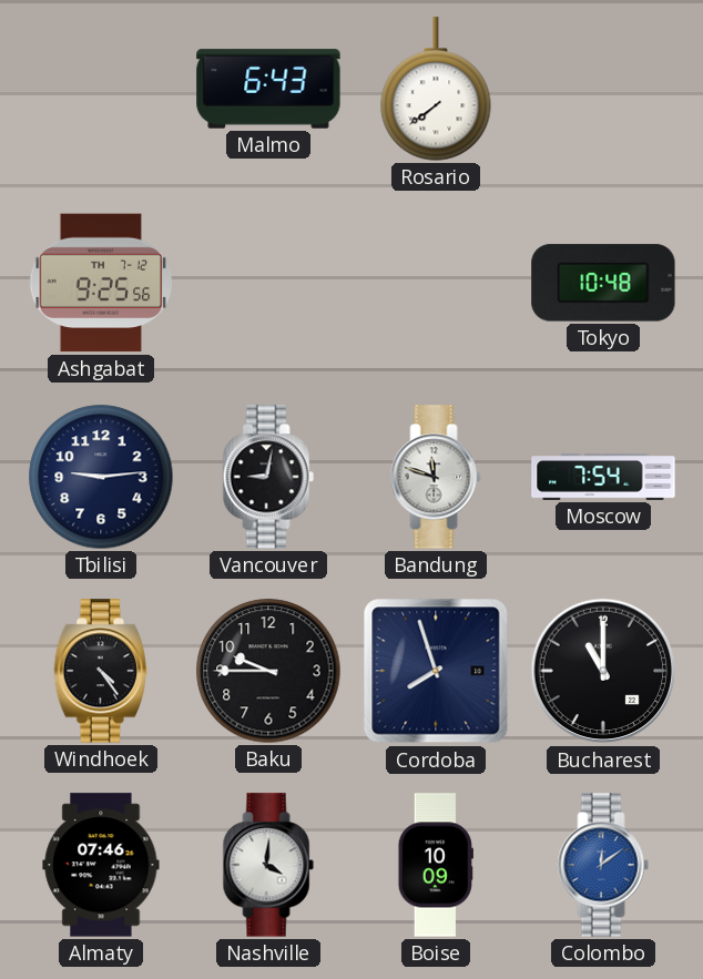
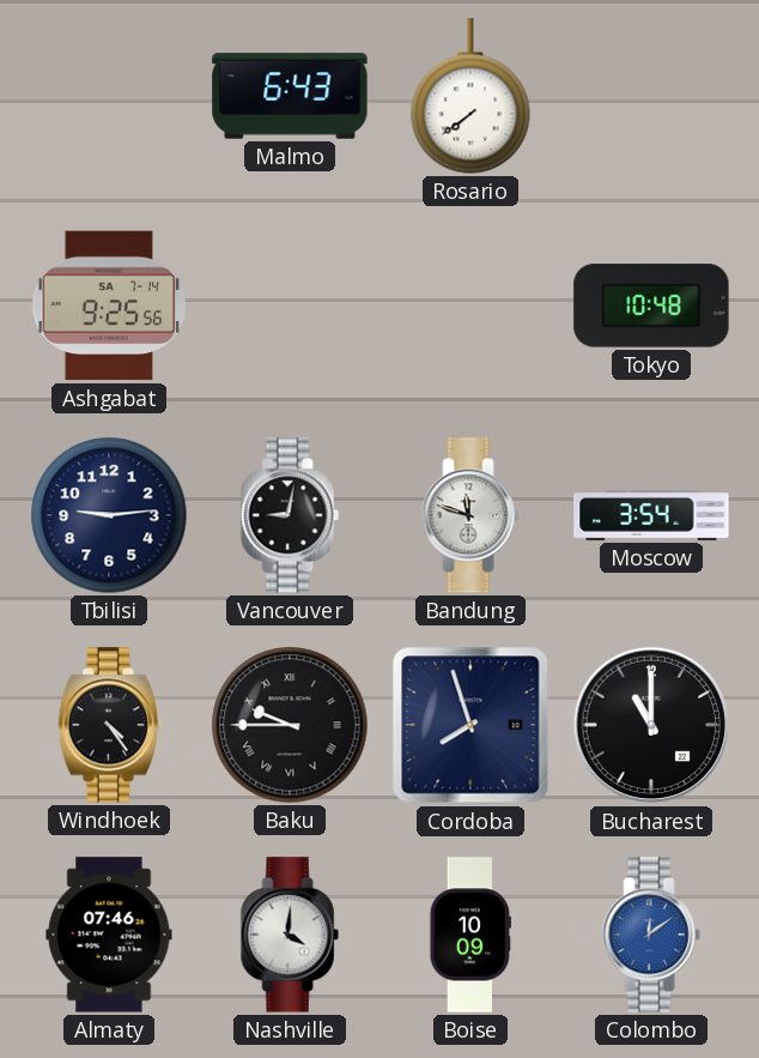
Ashgabat date: TH 7-12 -> SA 7-14
Moscow: 7:54 -> 3:54
Baku numerals: Arabic -> Roman
